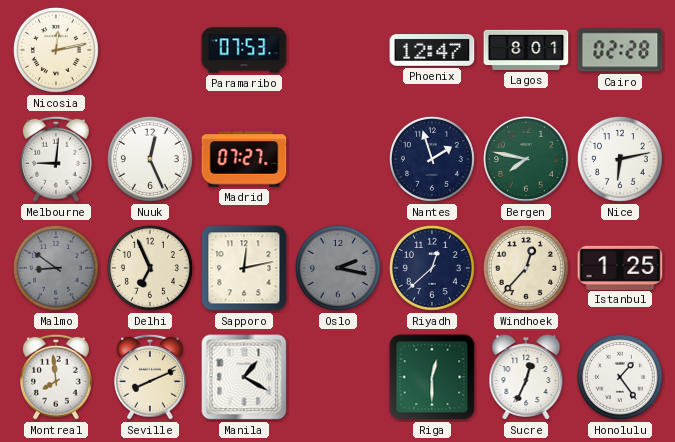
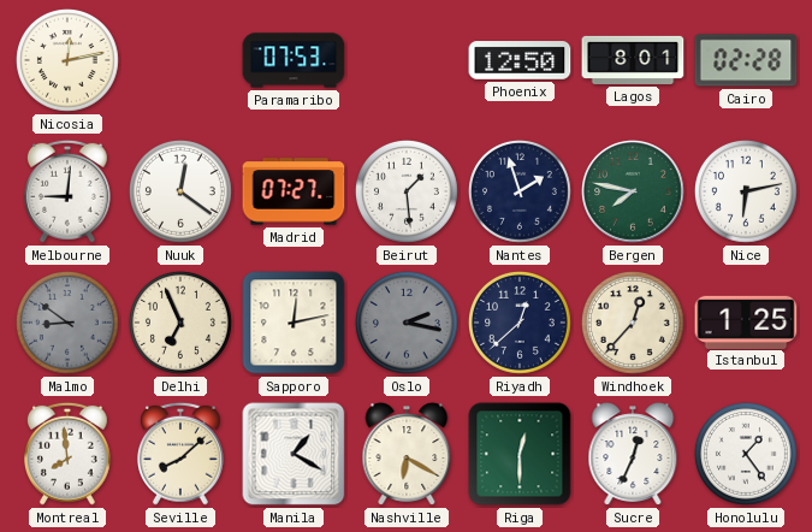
Phoenix: 12:47 -> 12:50
Nuuk: 12:26 -> 12:21
Beirut: none -> 1:29
Seville: 8:11 -> 8:08
Nashville: none -> 6:20
